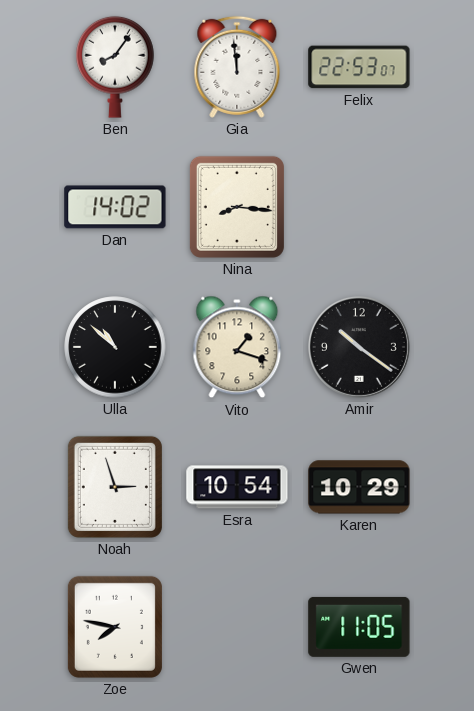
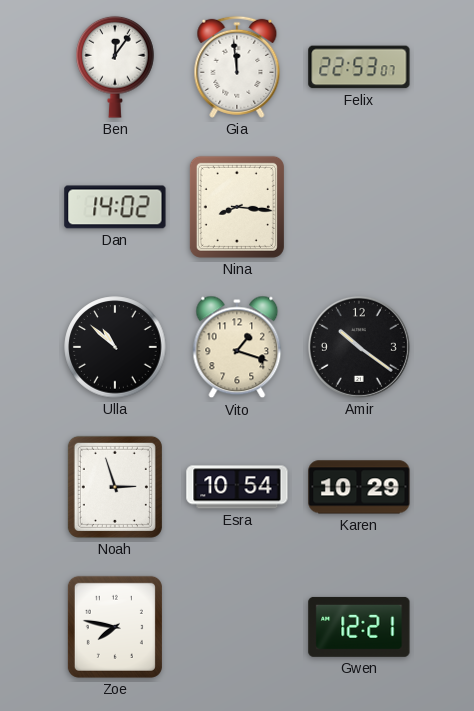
Ben: 8:06 -> 12:06
Gwen: 11:05 -> 12:21
